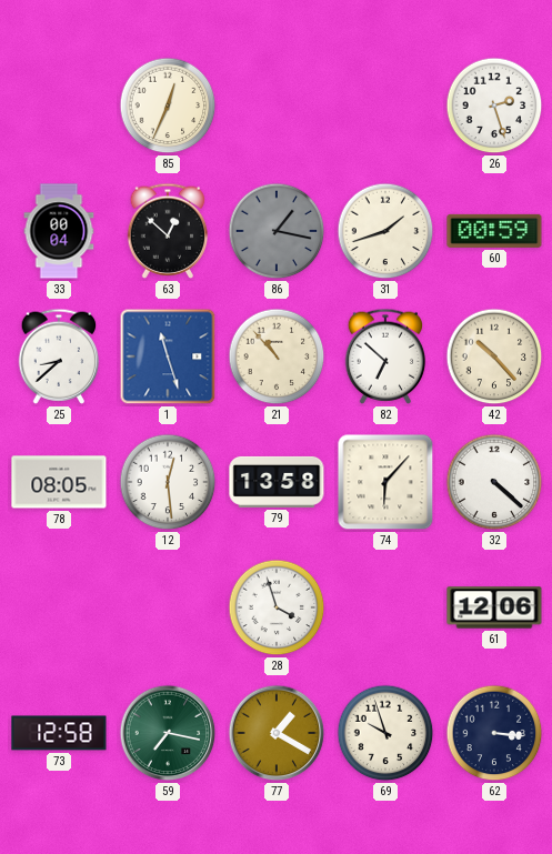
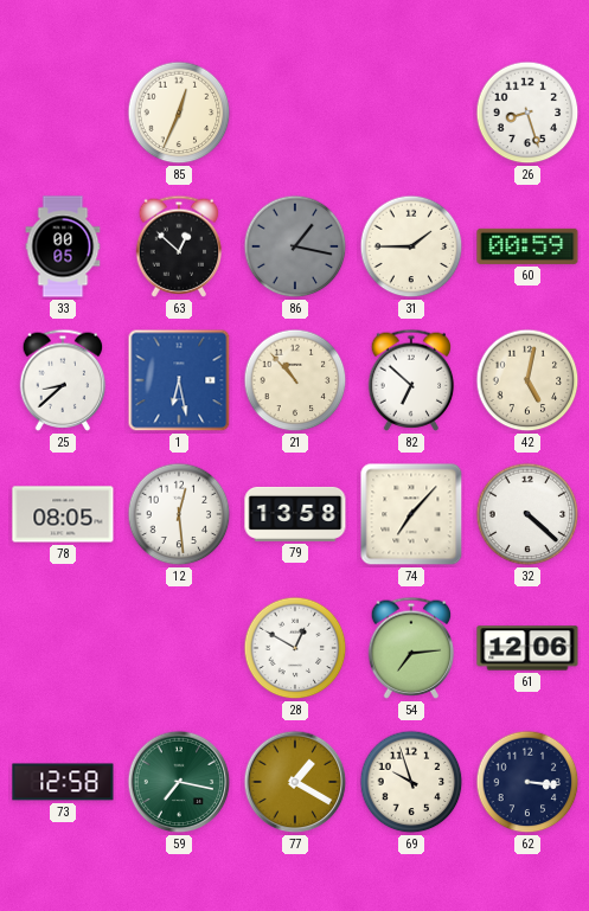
26: 2:27 -> 8:27
33: 00:04 -> 00:05
31: 1:42 -> 1:45
1: 11:27 -> 6:28
42: 10:23 -> 5:02
74: 6:07 -> 7:07
28: 3:57 -> 12:50
54: none -> 7:14
